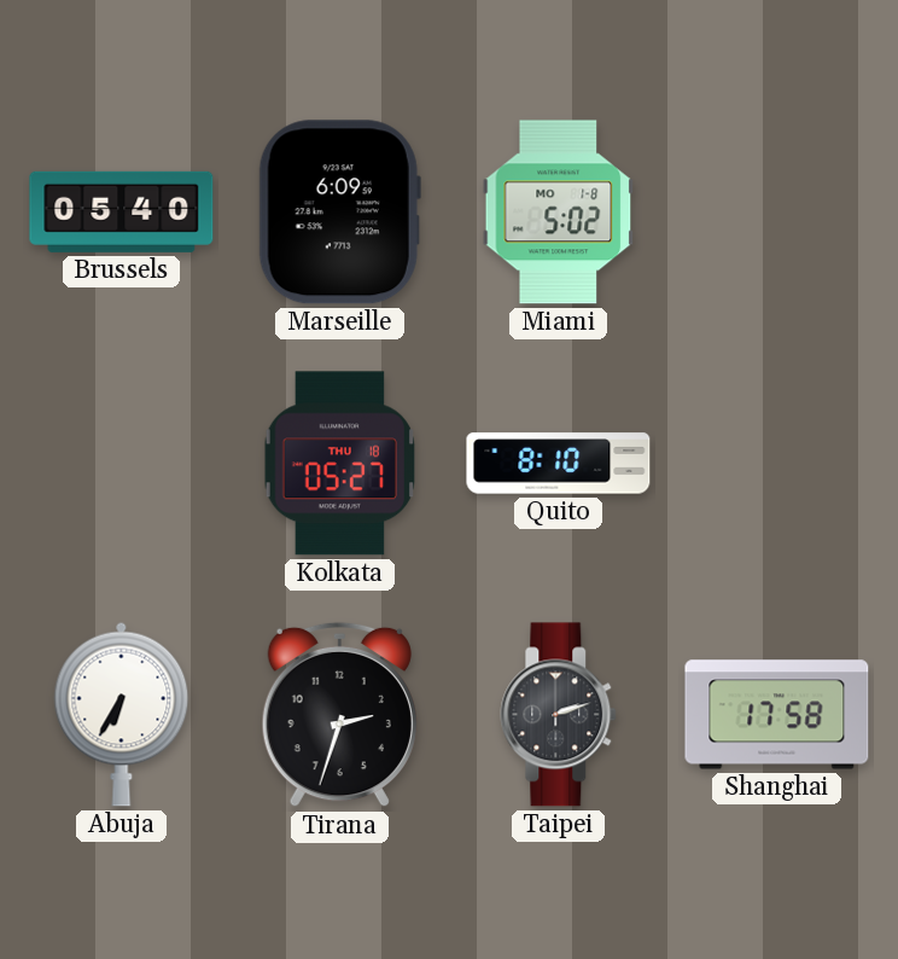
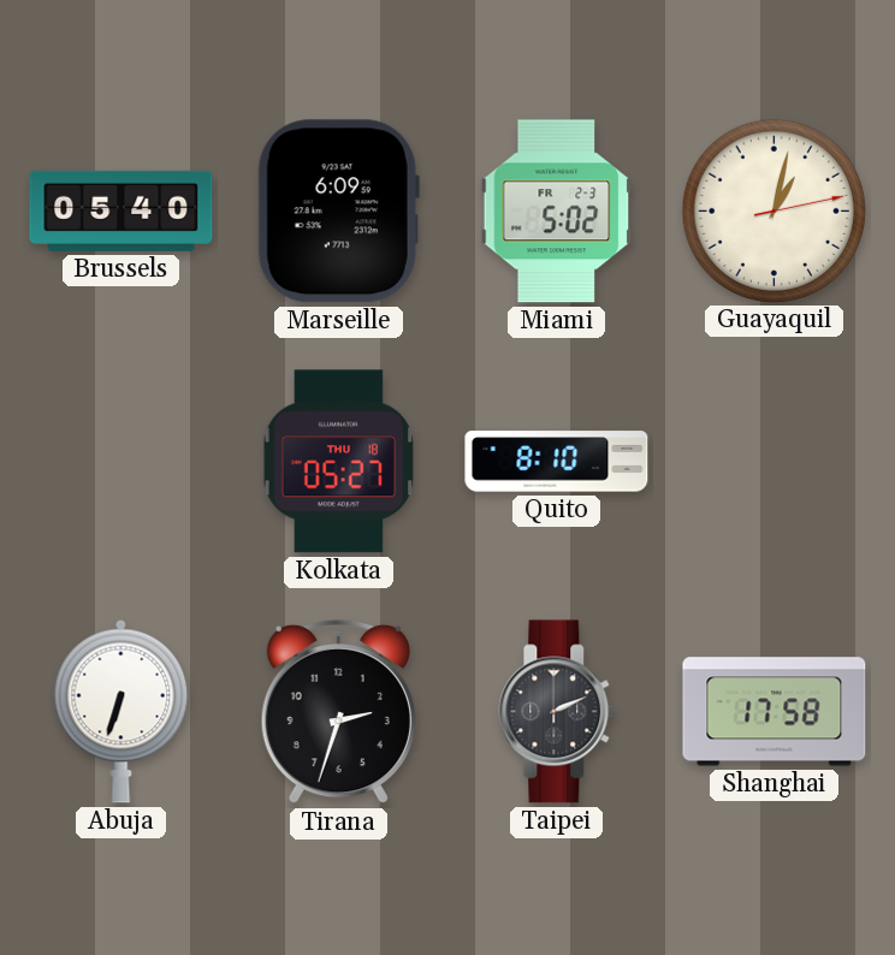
Miami date: MO 1-8 -> FR 2-3
Guayaquil: none -> 1:02
Abuja: 6:35 -> 6:33
Taipei: 2:12 -> 2:11
